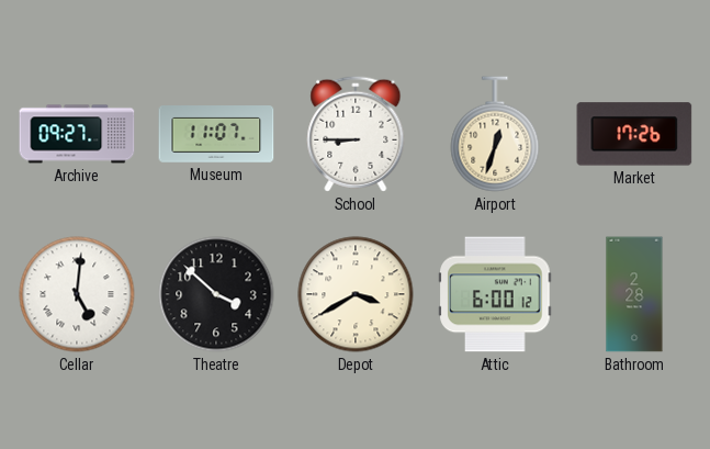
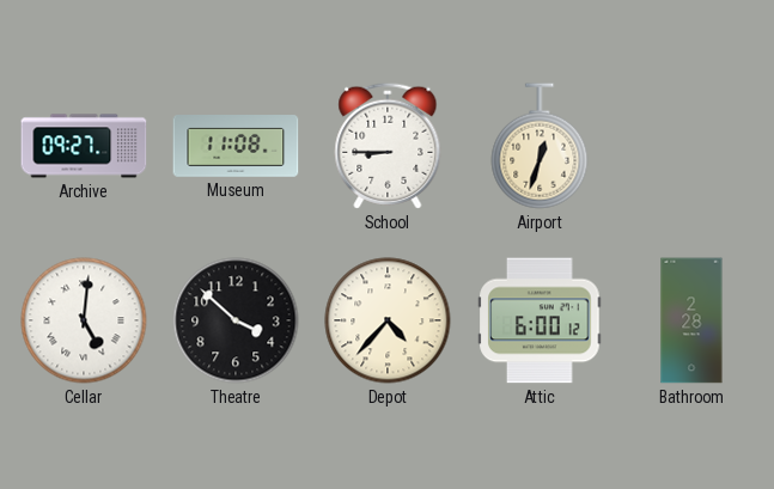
Museum: 11:07 -> 11:08
Market: 17:26 -> none
Depot: 3:40 -> 4:37
